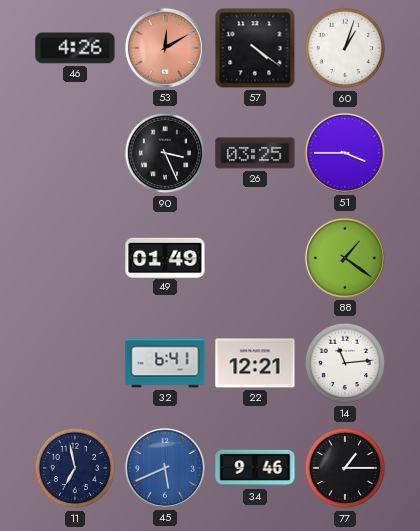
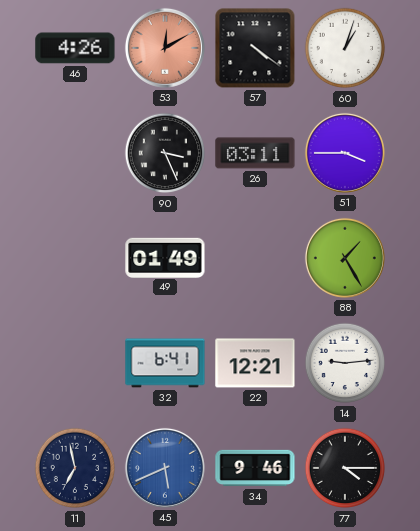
26: 03:25 -> 03:11
88: 1:21 -> 1:25
14: 11:14 -> 9:14
77: 1:15 -> 4:15
